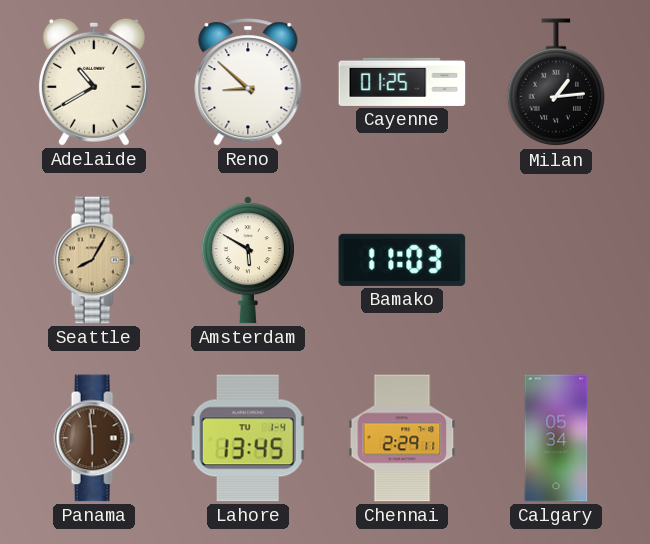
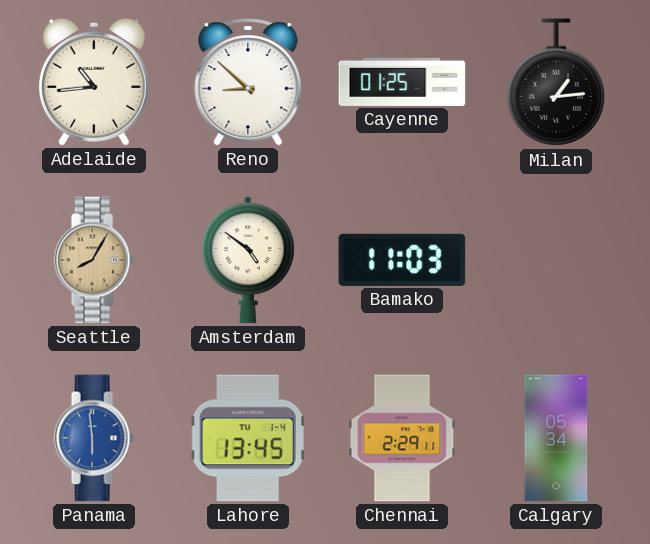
Adelaide: 10:40 -> 10:44
Amsterdam: 5:50 -> 4:51
Panama dial: brown -> blue
